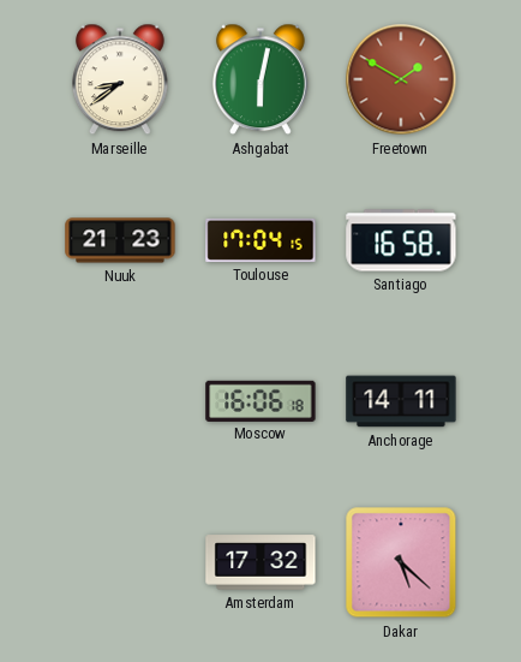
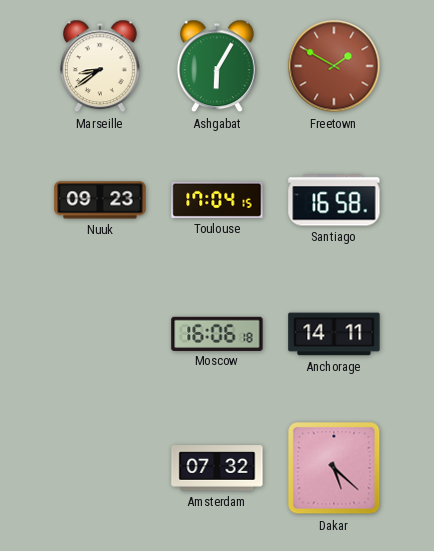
Ashgabat: 6:02 -> 6:05
Nuuk: 21:23 -> 09:23
Amsterdam: 17:32 -> 07:32
